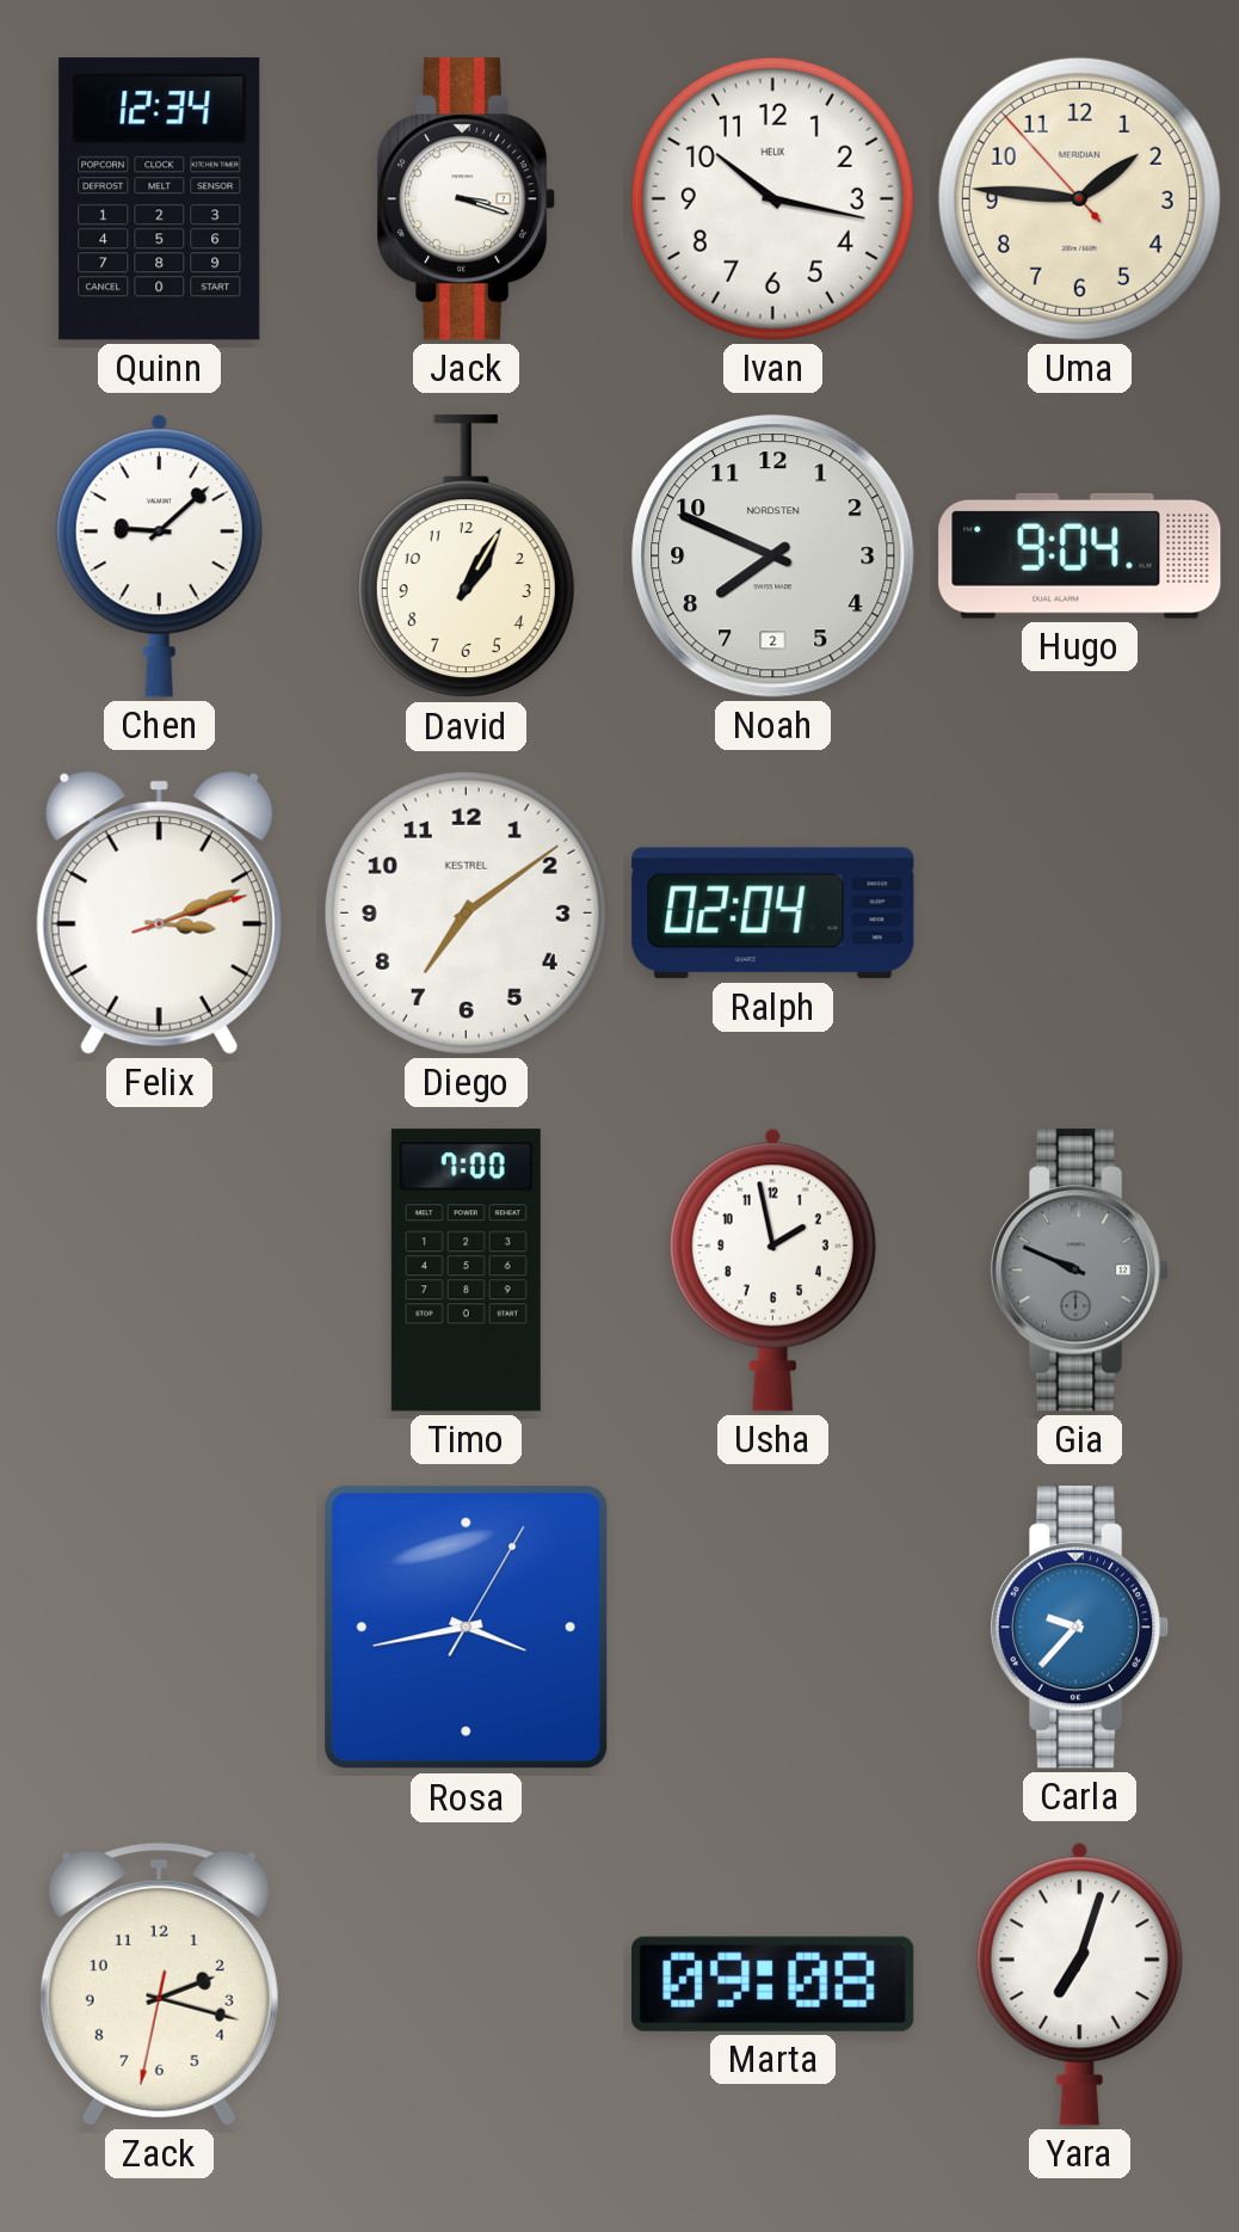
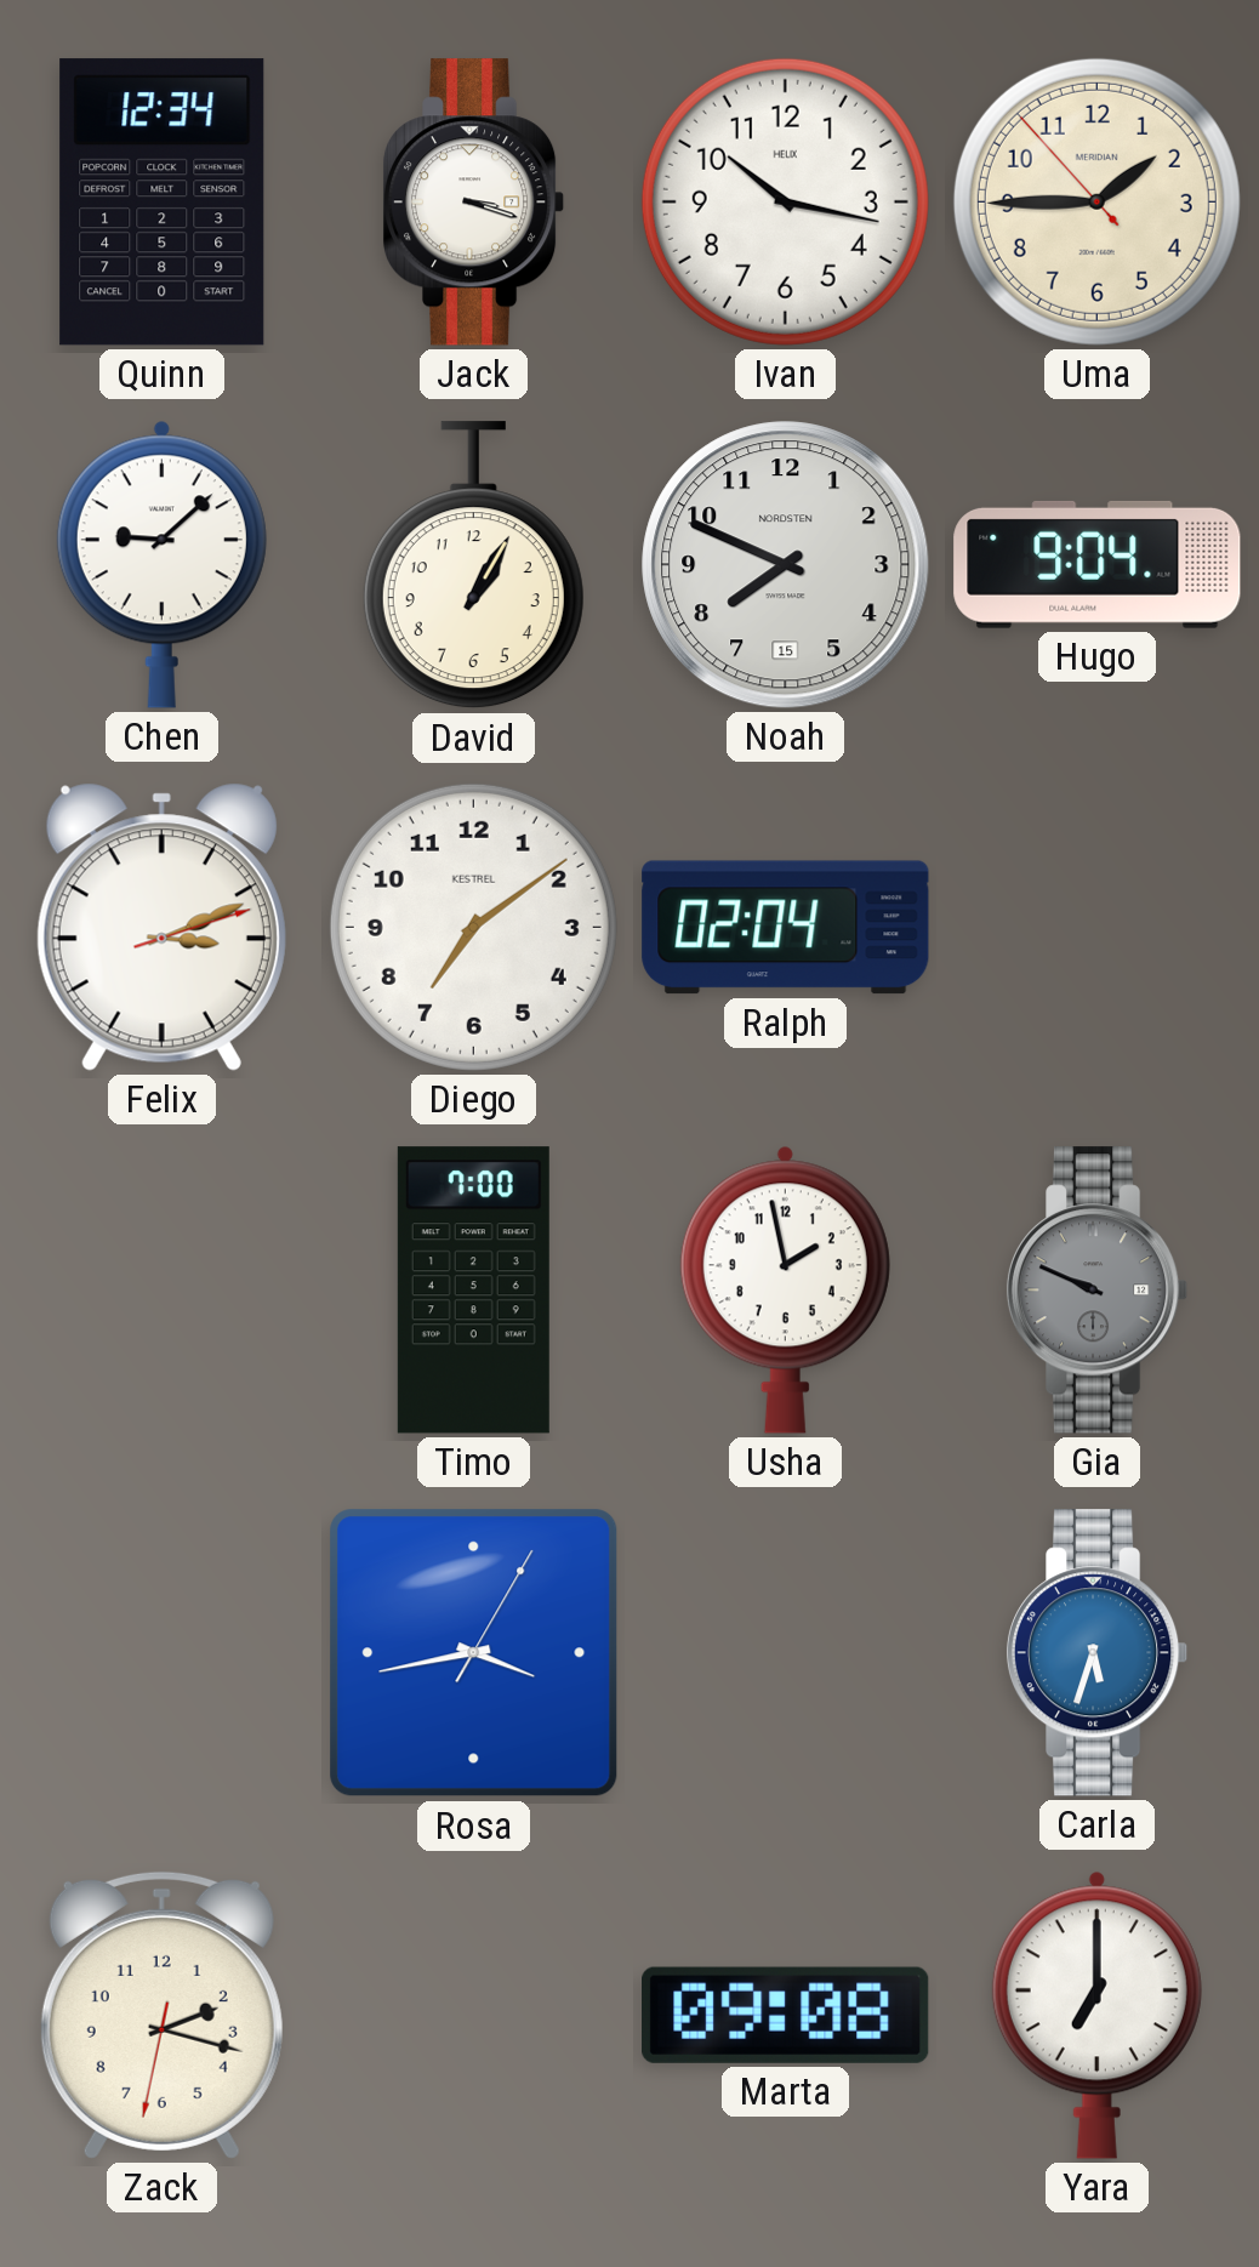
Uma: 1:45 -> 1:44
Noah date: 2 -> 15
Carla: 9:37 -> 5:33
Yara: 7:03 -> 7:00
